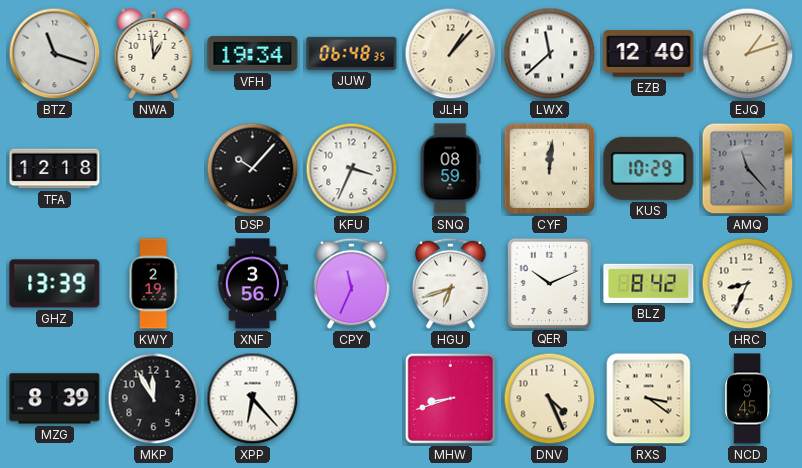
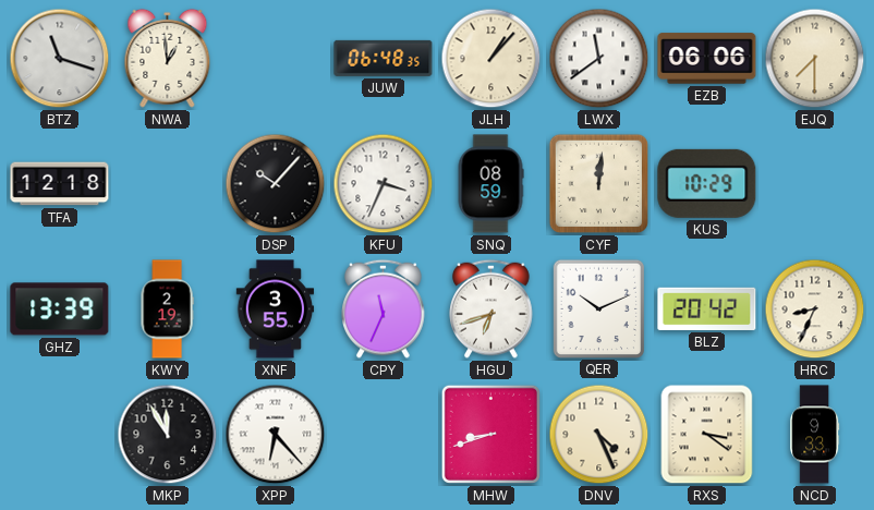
VFH: 19:34 -> none
LWX: 11:38 -> 11:39
EZB: 12:40 -> 06:06
EJQ: 1:12 -> 7:30
AMQ: 11:23 -> none
XNF: 3:56 -> 3:55
BLZ: 8:42 -> 20:42
MZG: 8:39 -> none
NCD: 9:45 -> 9:33
